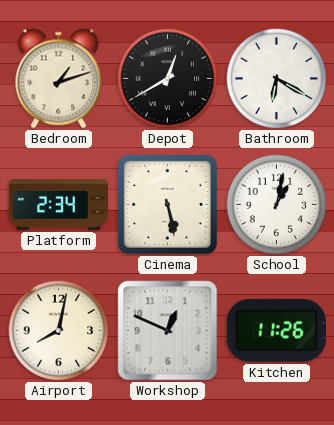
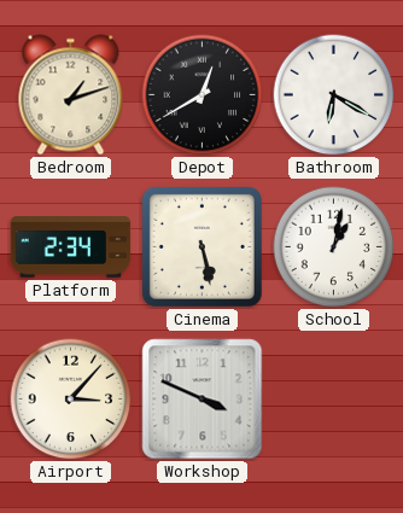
Airport: 8:02 -> 3:07
Workshop: 12:49 -> 3:49
Kitchen: 11:26 -> none
